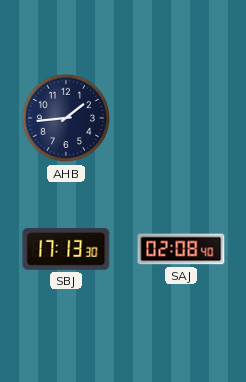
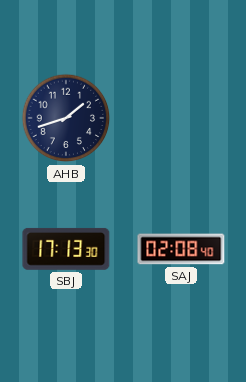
AHB: 1:44 -> 1:42
